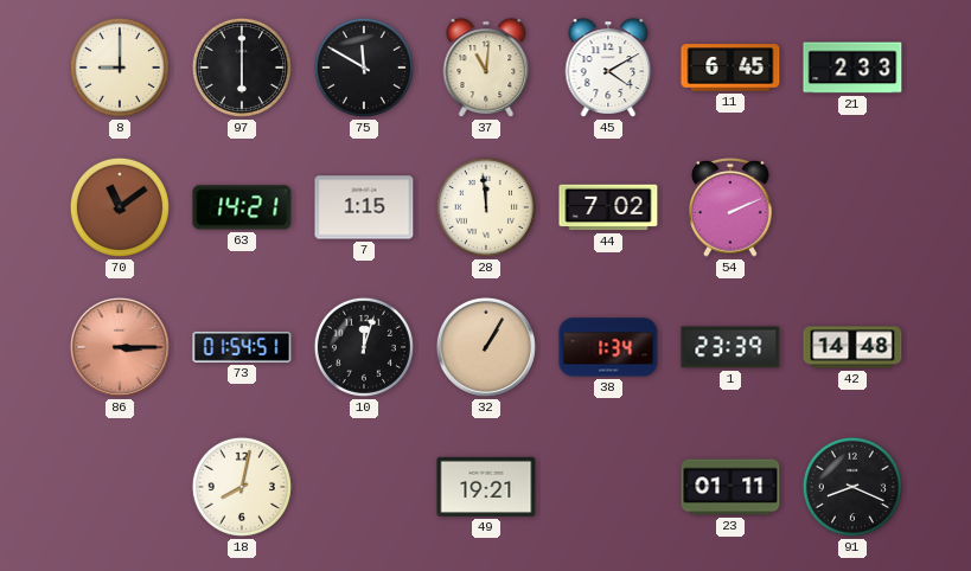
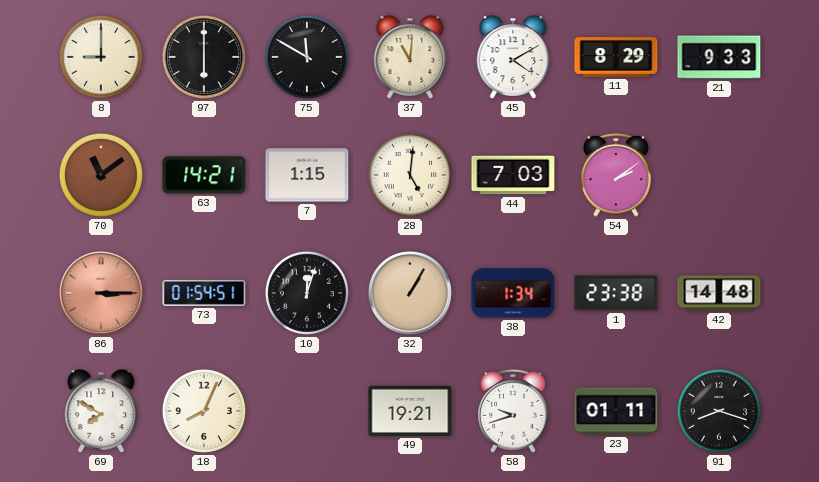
11: 6:45 -> 8:29
21: 2:33 -> 9:33
28: 11:59 -> 5:01
44: 7:02 -> 7:03
54: 2:11 -> 2:09
1: 23:39 -> 23:38
69: none -> 7:50
18: 8:02 -> 8:04
58: none -> 9:42
91: 8:19 -> 8:18
